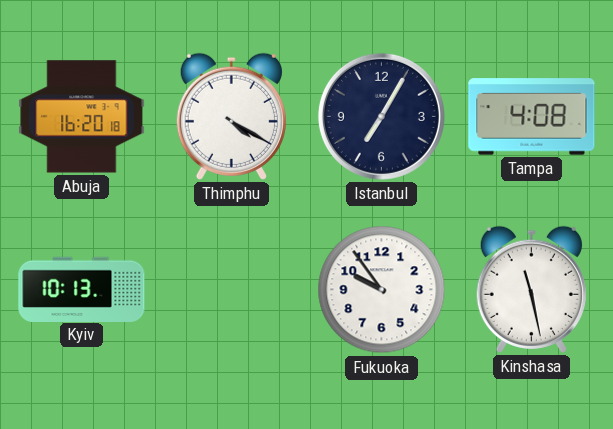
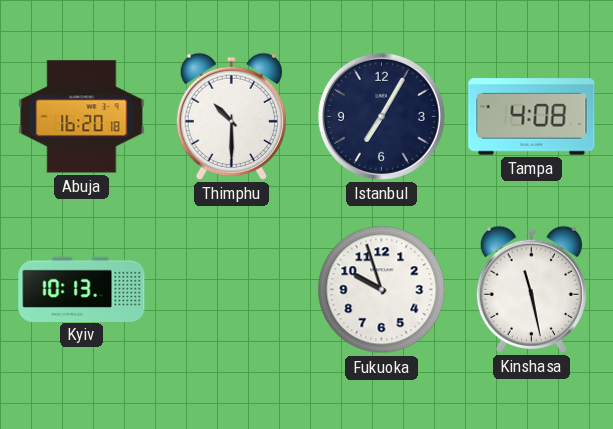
Thimphu: 4:20 -> 10:30
Fukuoka: 9:54 -> 9:57
